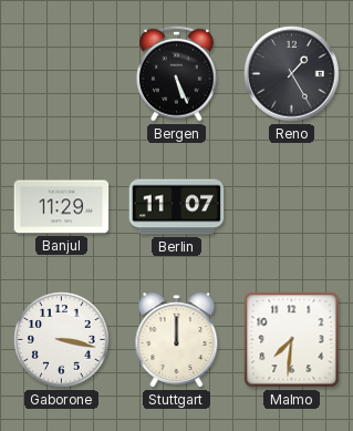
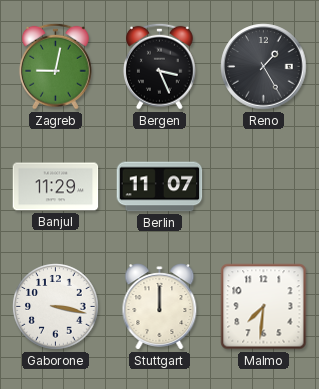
Zagreb: none -> 9:02
Bergen: 5:26 -> 3:26
